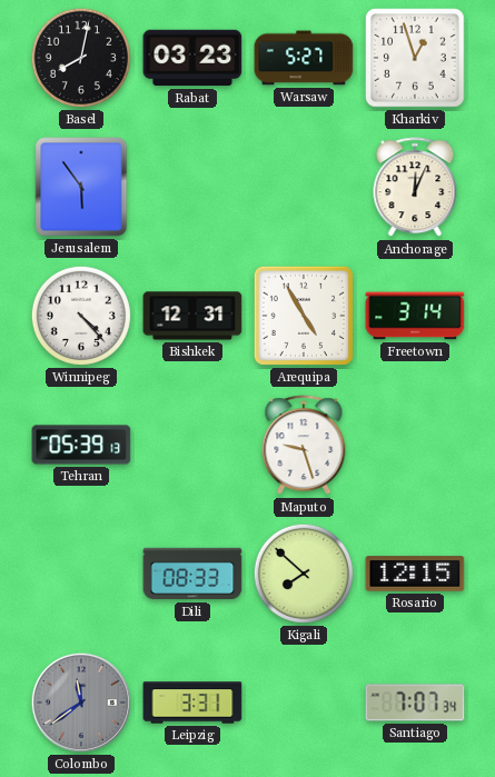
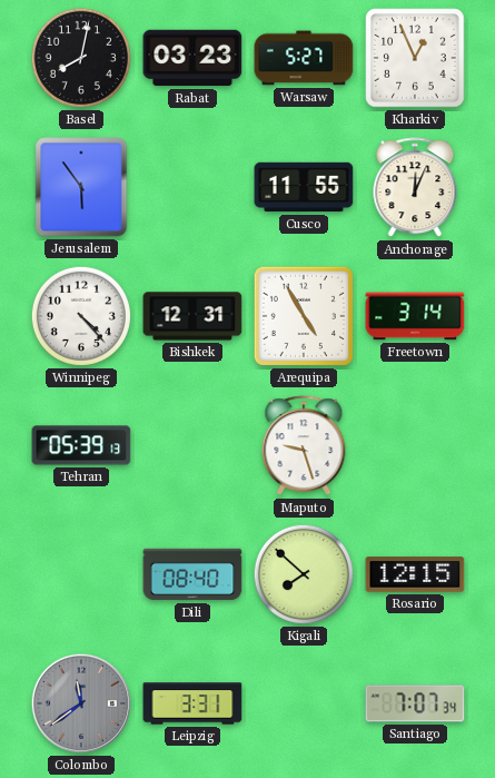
Kharkiv: 12:57 -> 12:56
Cusco: none -> 11:55
Dili: 08:33 -> 08:40
